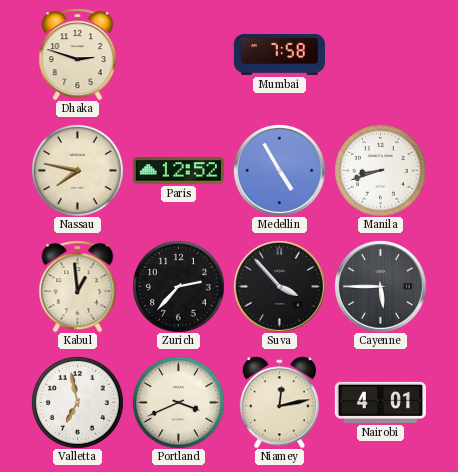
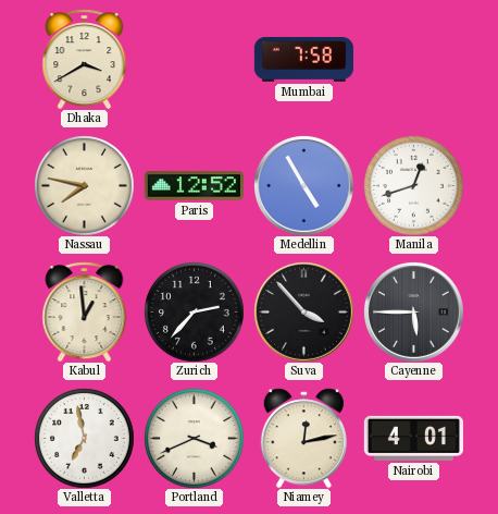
Dhaka: 2:48 -> 3:40
Manila: 8:42 -> 12:42
